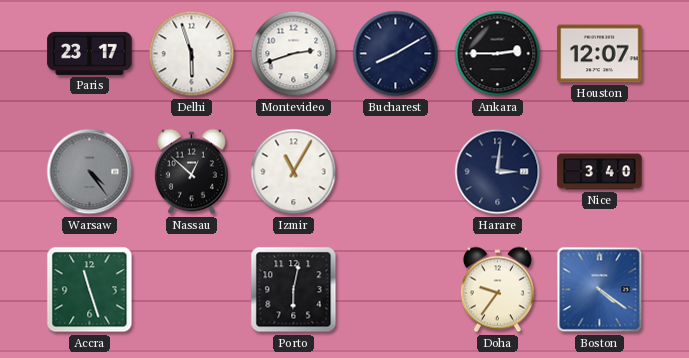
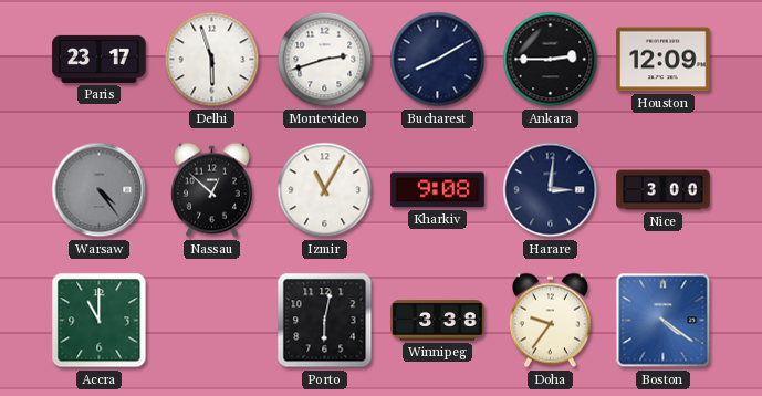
Houston: 12:07 -> 12:09
Kharkiv: none -> 9:08
Nice: 3:40 -> 3:00
Accra: 11:27 -> 11:00
Winnipeg: none -> 3:38
